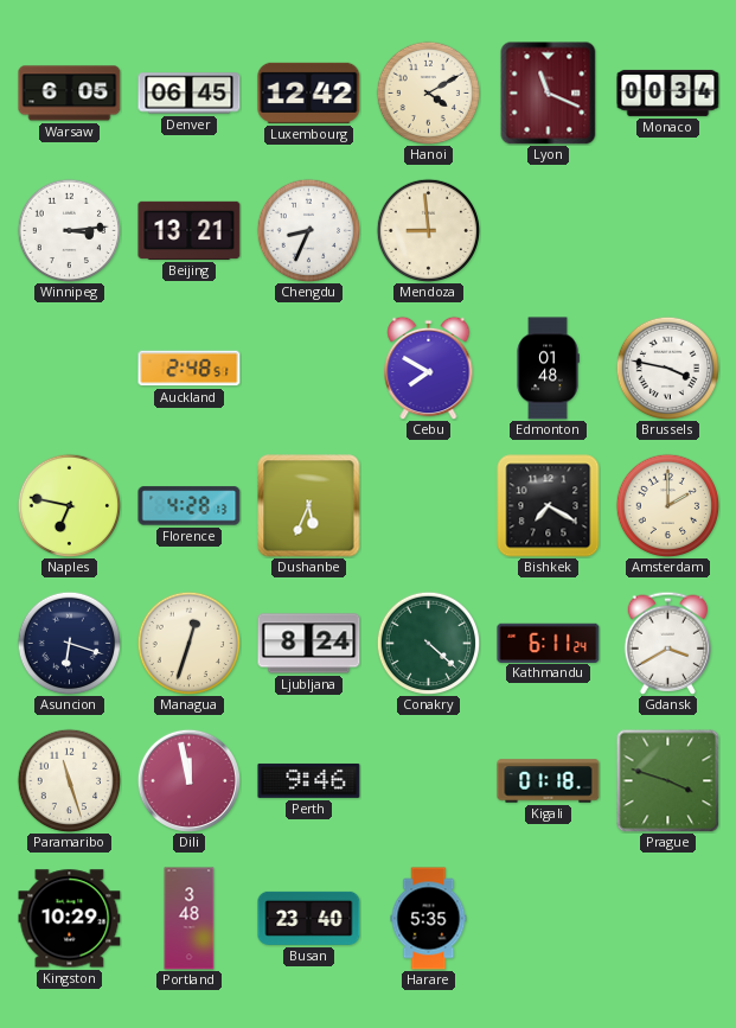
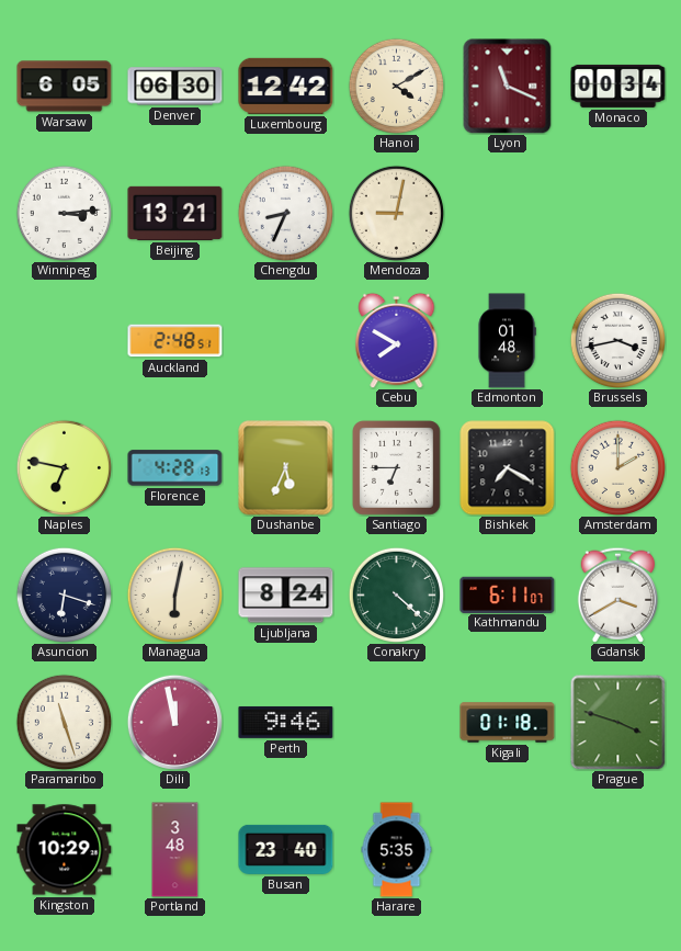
Denver: 06:45 -> 06:30
Mendoza: 8:59 -> 9:02
Brussels: 3:47 -> 3:43
Santiago: none -> 6:45
Managua: 12:33 -> 6:02
Kathmandu: 6:11:24 -> 6:11:07
